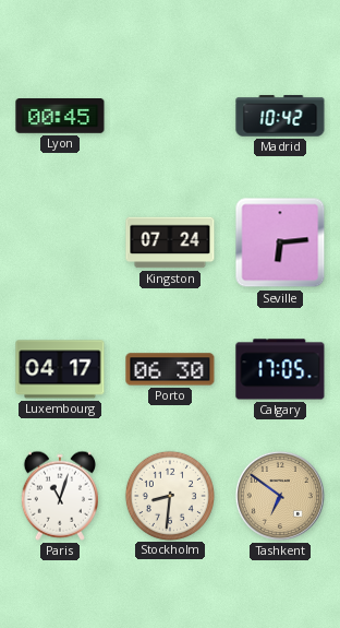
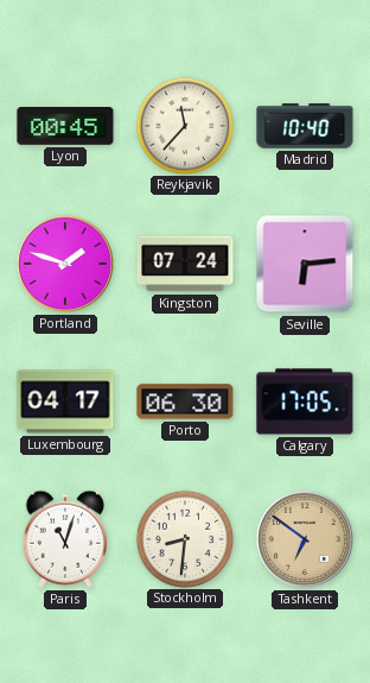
Reykjavik: none -> 11:37
Madrid: 10:42 -> 10:40
Portland: none -> 1:48
